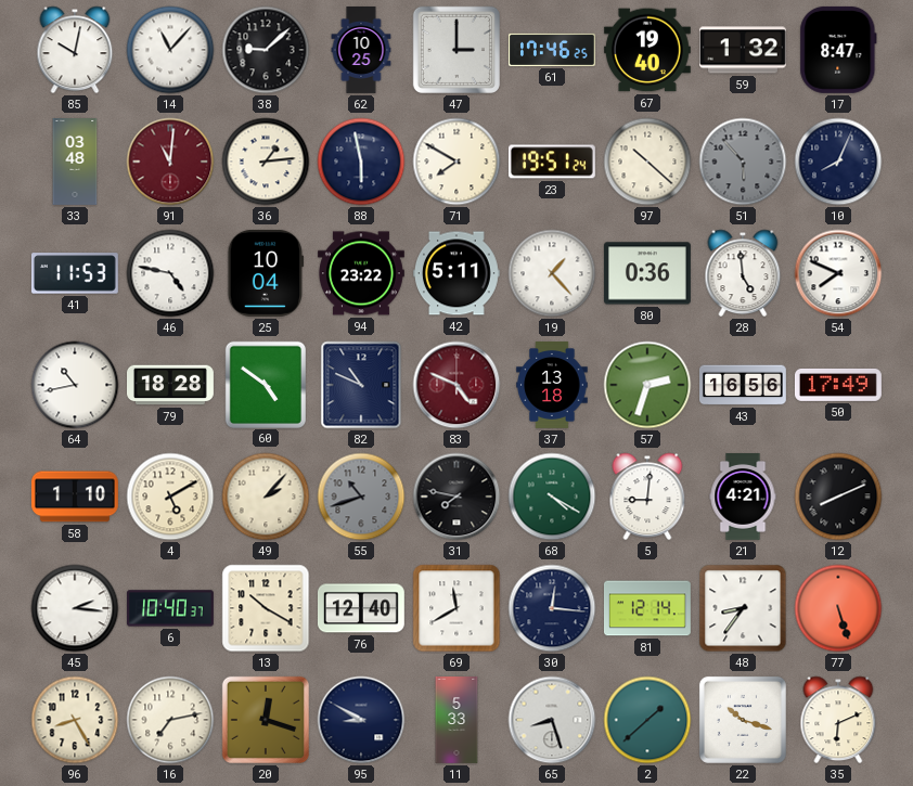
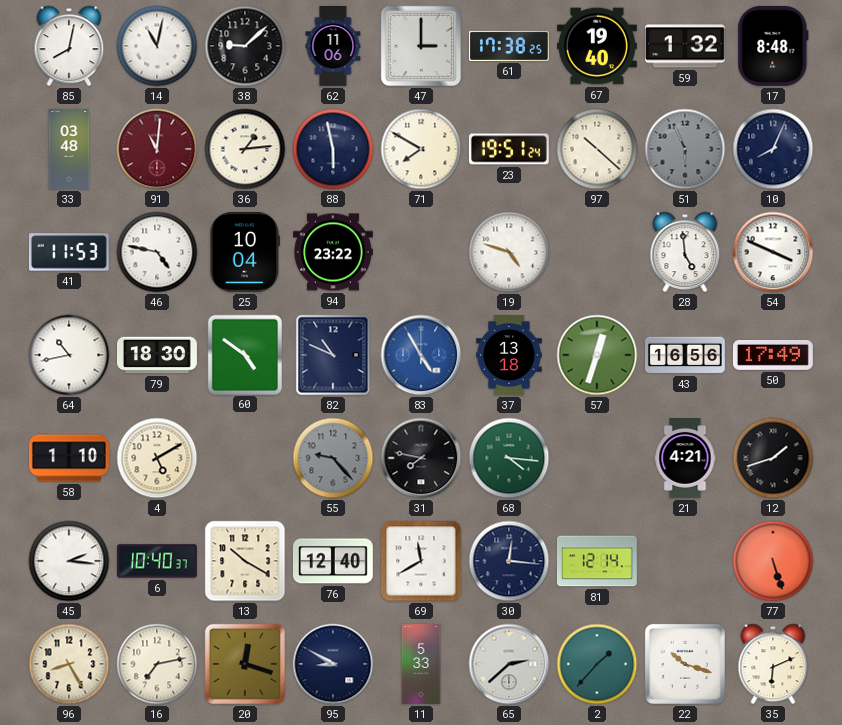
85: 10:02 -> 8:02
14: 11:07 -> 11:02
62: 10:25 -> 11:06
61: 17:46 -> 17:38
17: 8:47 -> 8:48
51: 5:53 -> 5:56
42: 5:11 -> none
19: 1:23 -> 4:48
80: 0:36 -> none
54: 7:49 -> 3:49
79: 18:28 -> 18:30
83: 4:49 -> 4:55
83 dial: burgundy -> blue
57: 2:33 -> 12:33
49: 2:07 -> none
55: 10:42 -> 9:23
68: 4:20 -> 4:16
5: 9:01 -> none
12: 8:11 -> 1:42
48: 8:36 -> none
65: 8:27 -> 2:38
2: 1:38 -> 1:37
